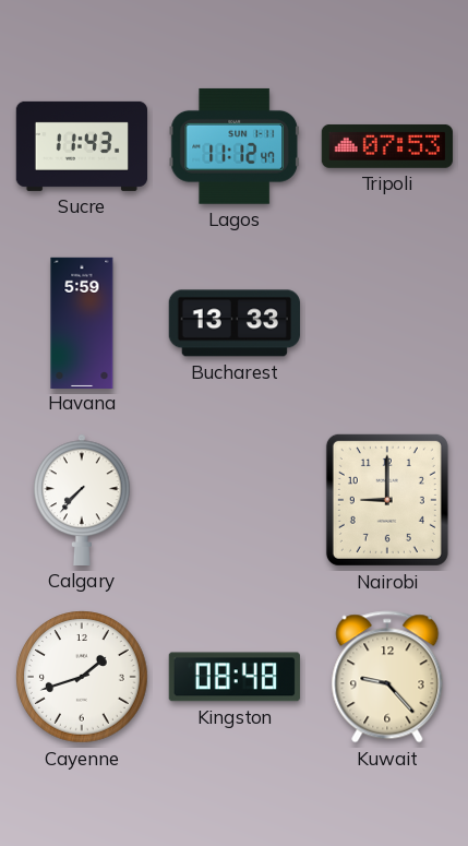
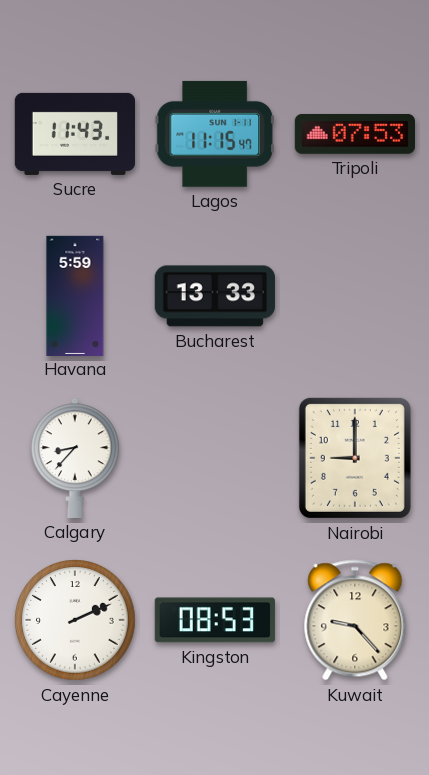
Lagos: 11:12 -> 11:15
Calgary: 7:37 -> 8:37
Cayenne: 1:42 -> 2:11
Kingston: 08:48 -> 08:53
